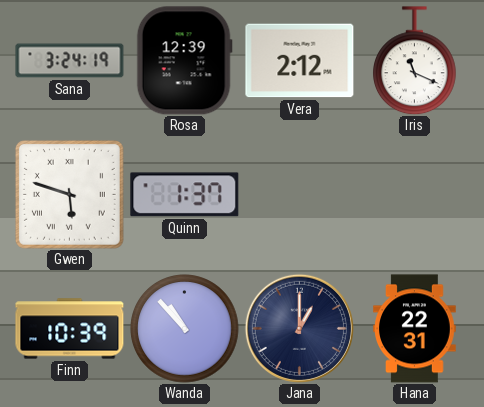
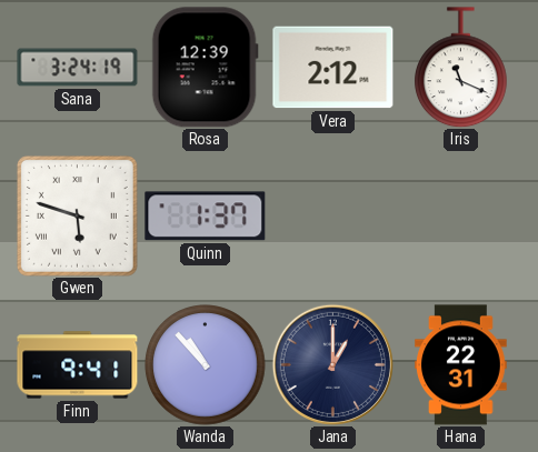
Finn: 10:39 -> 9:41
